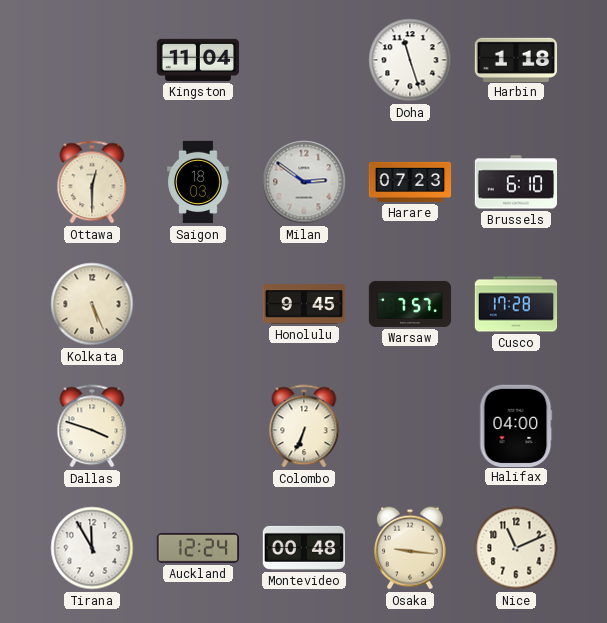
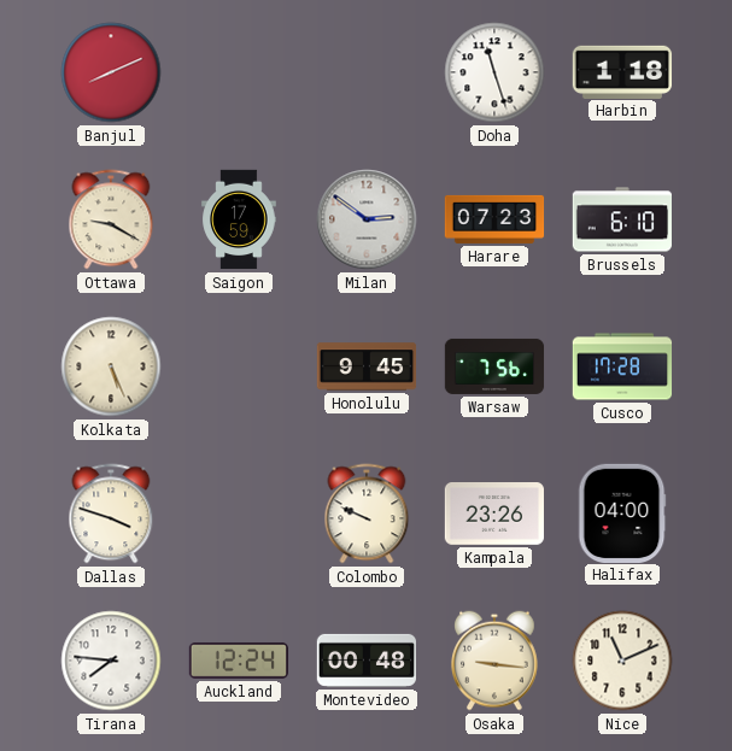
Banjul: none -> 8:11
Kingston: 11:04 -> none
Ottawa: 12:30 -> 9:20
Saigon: 18:03 -> 17:59
Warsaw: 7:57 -> 7:56
Colombo: 6:34 -> 9:49
Kampala: none -> 23:26
Tirana: 11:55 -> 7:46
